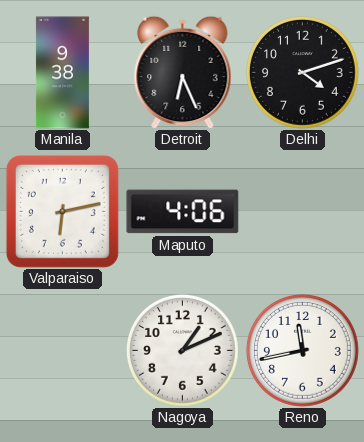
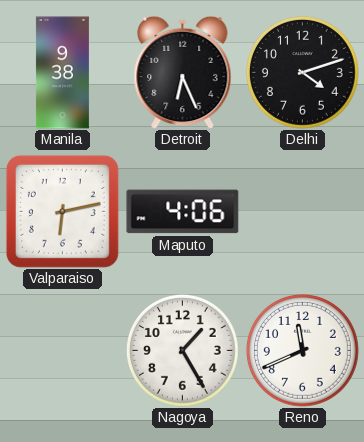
Nagoya: 1:11 -> 1:25
Reno: 11:43 -> 11:41
